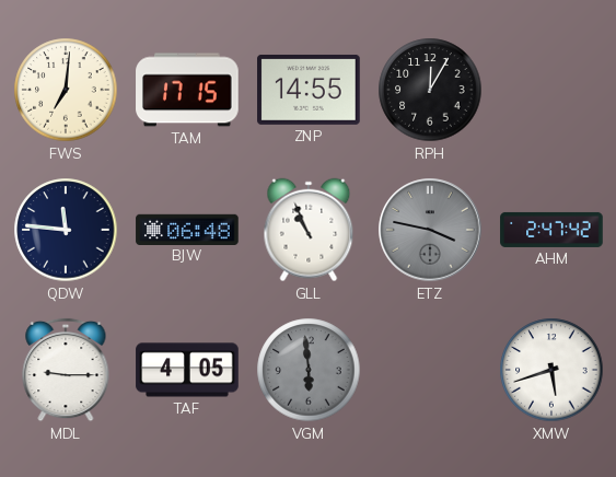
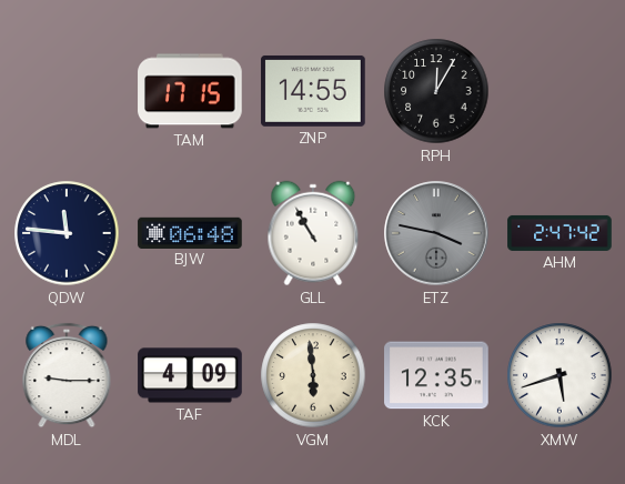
FWS: 7:01 -> none
GLL: 10:56 -> 10:55
TAF: 4:05 -> 4:09
VGM dial: grey -> cream
KCK: none -> 12:35
